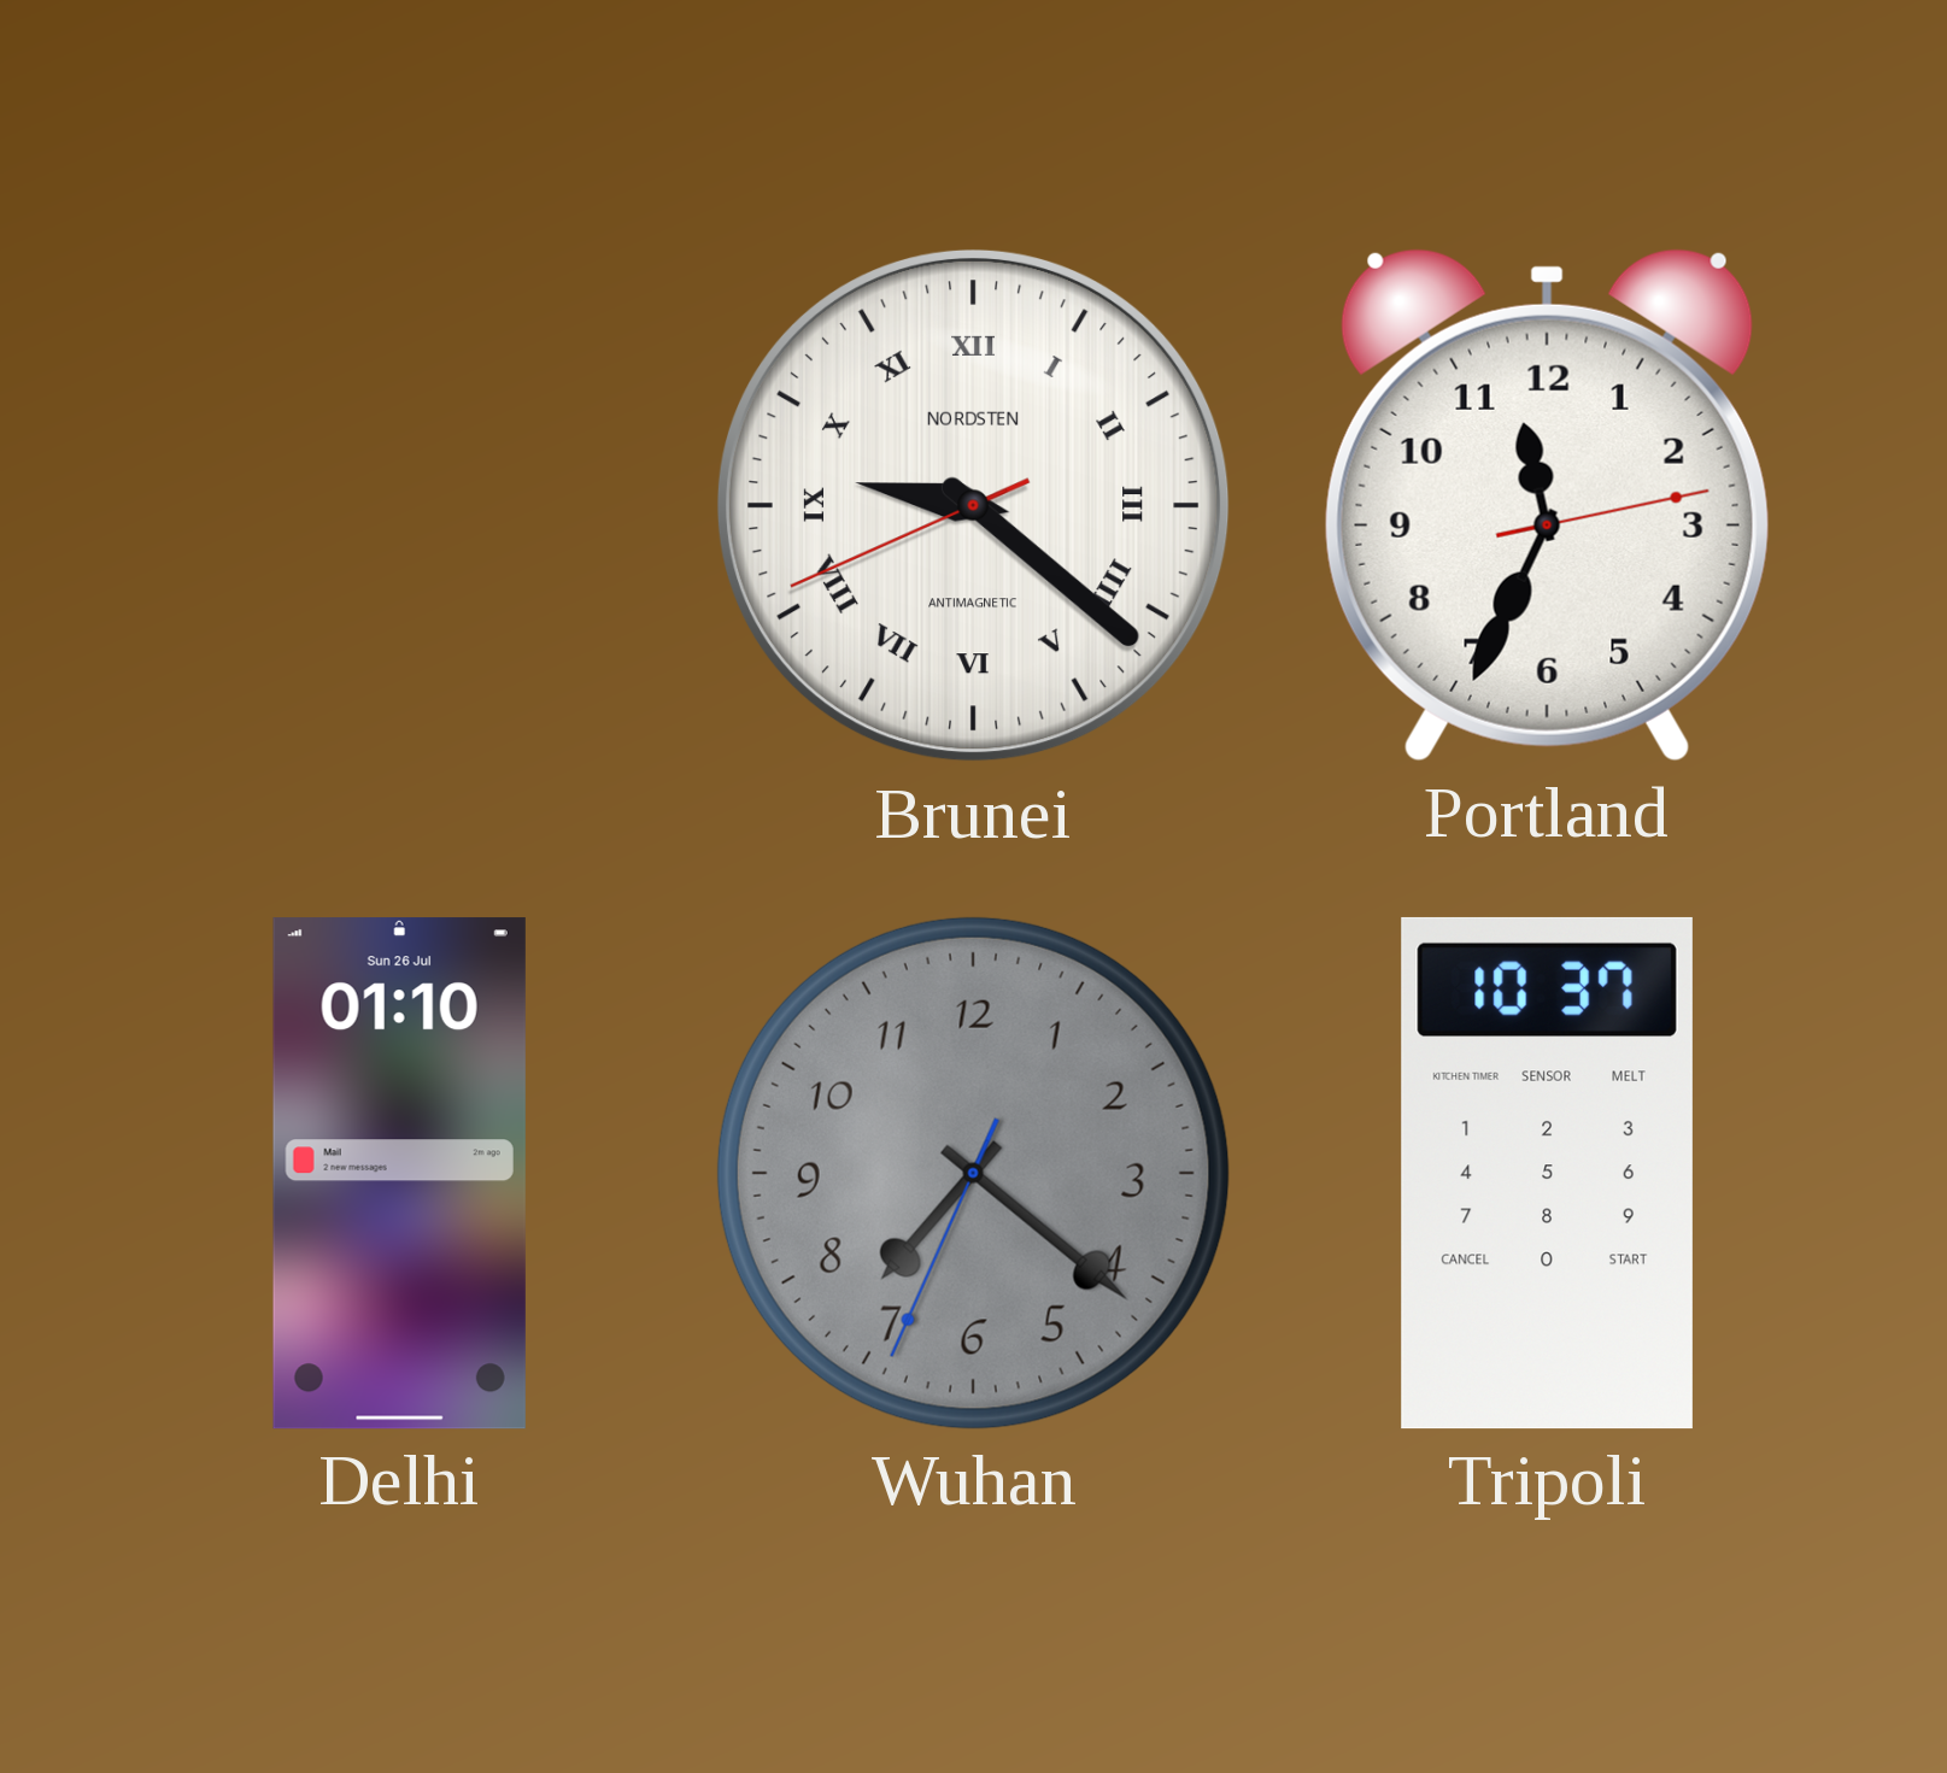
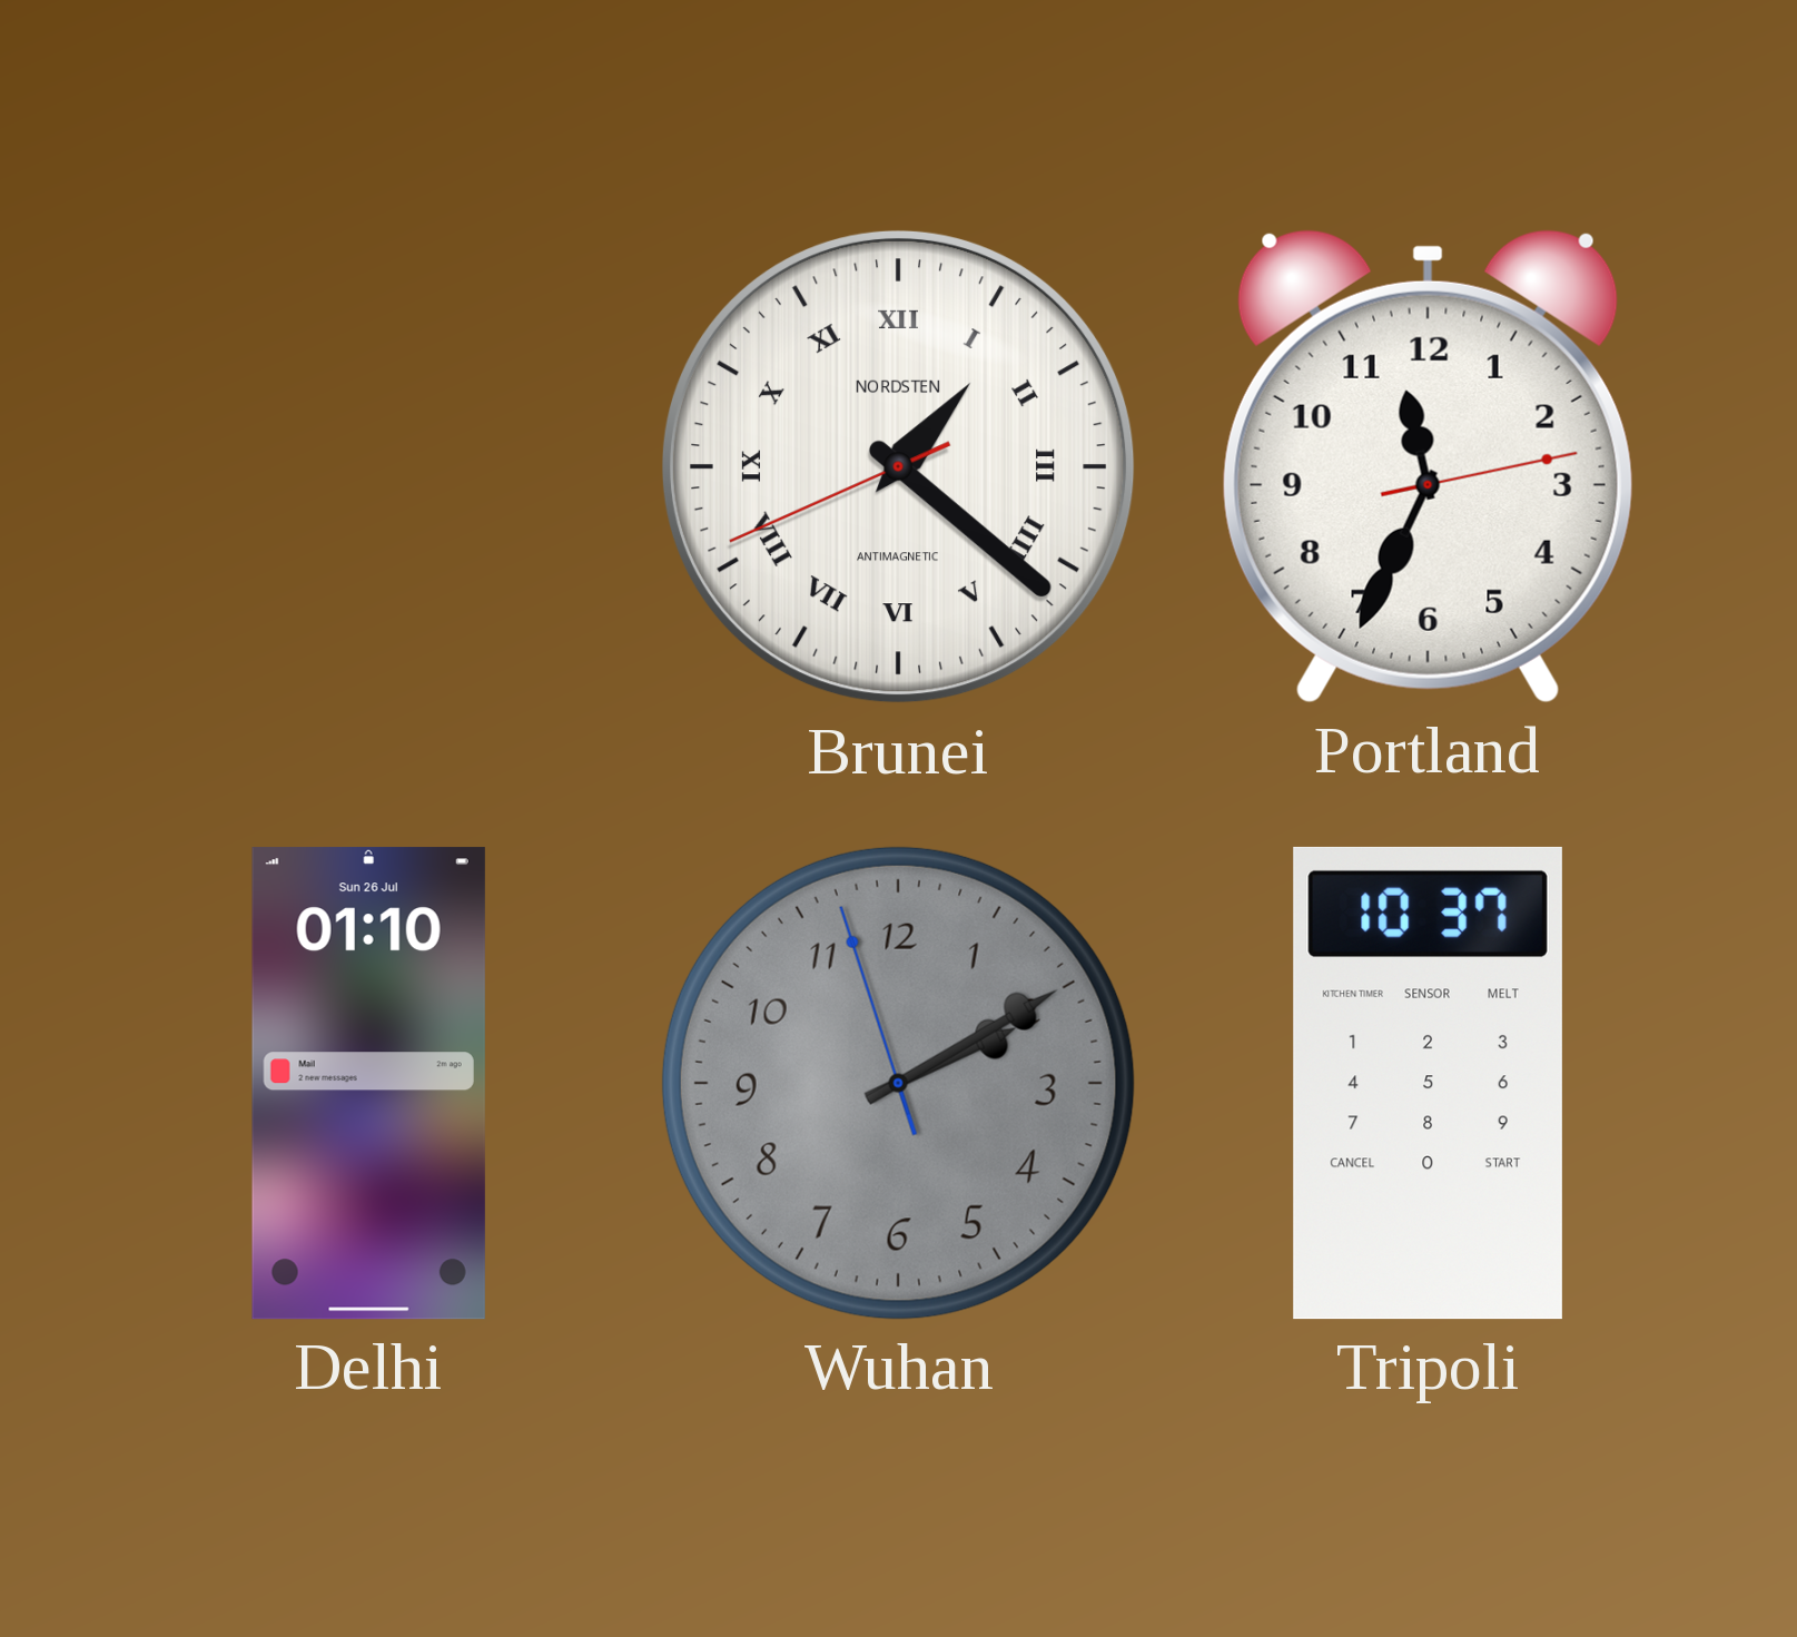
Brunei: 9:21 -> 1:21
Wuhan: 7:21 -> 2:09
